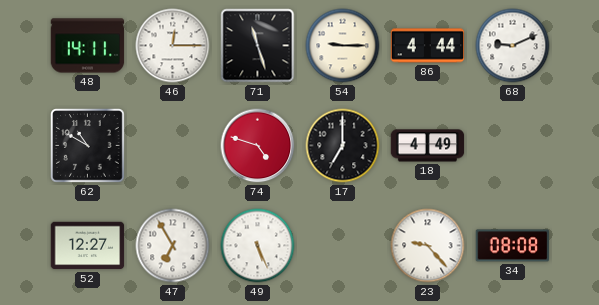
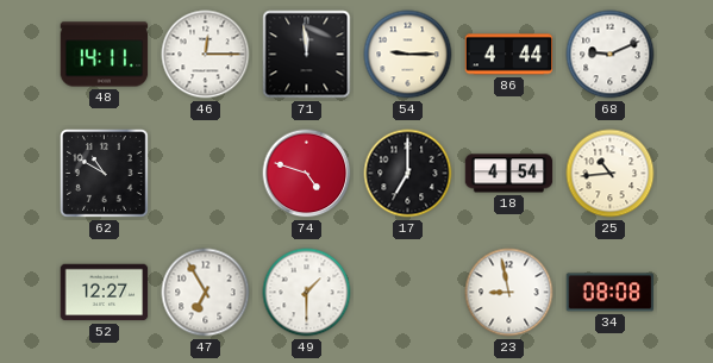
71: 11:27 -> 11:59
18: 4:49 -> 4:54
25: none -> 10:44
49: 5:26 -> 1:30
23: 9:23 -> 8:58
